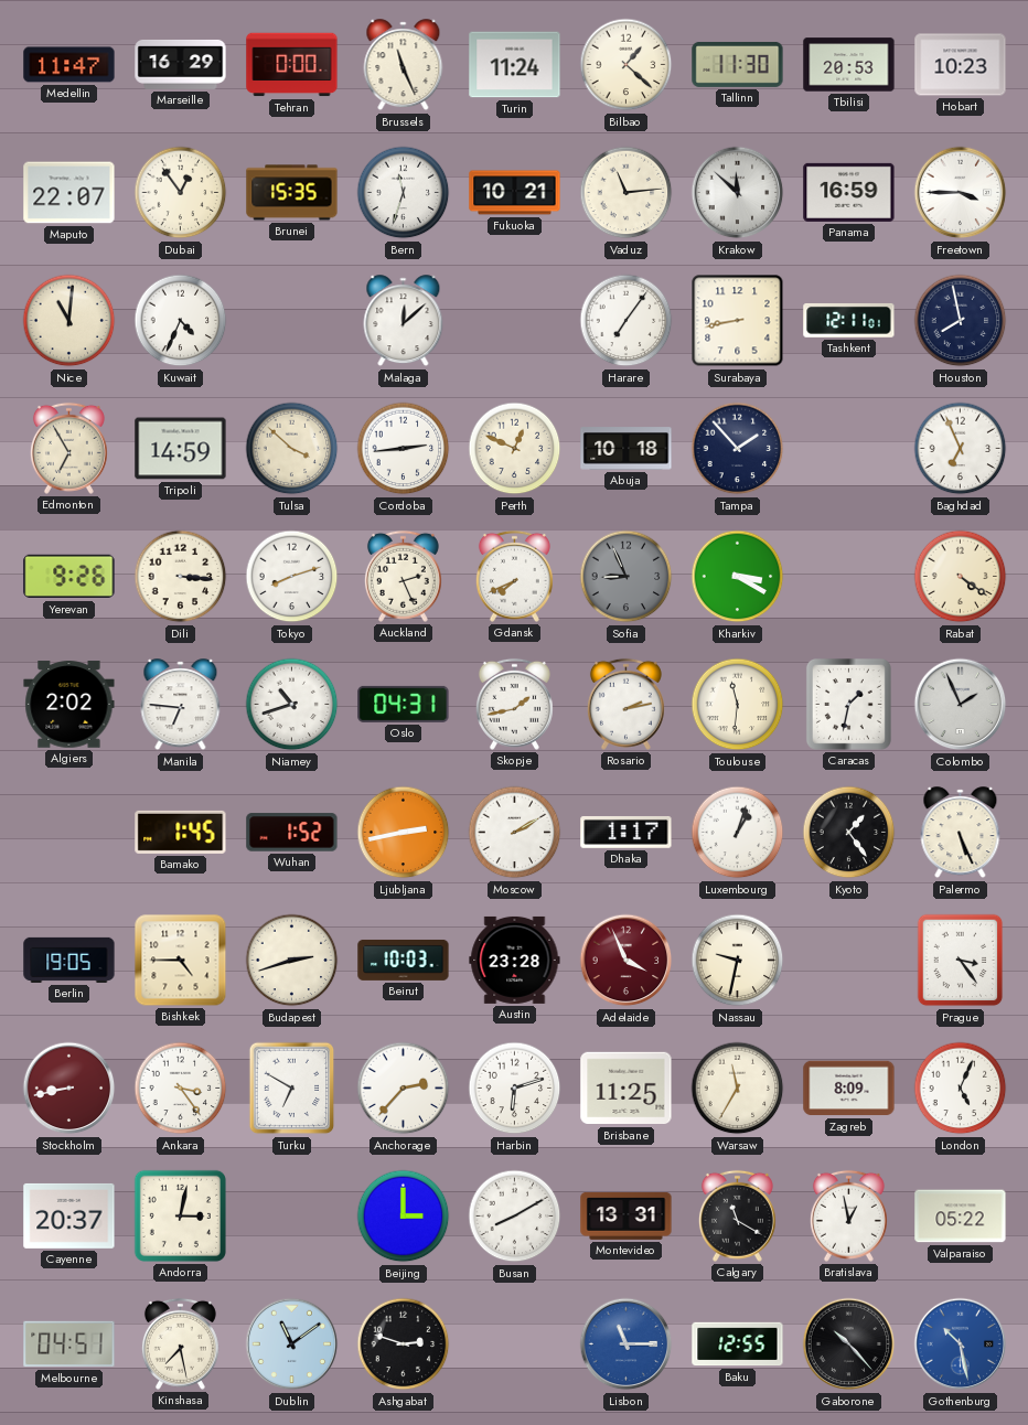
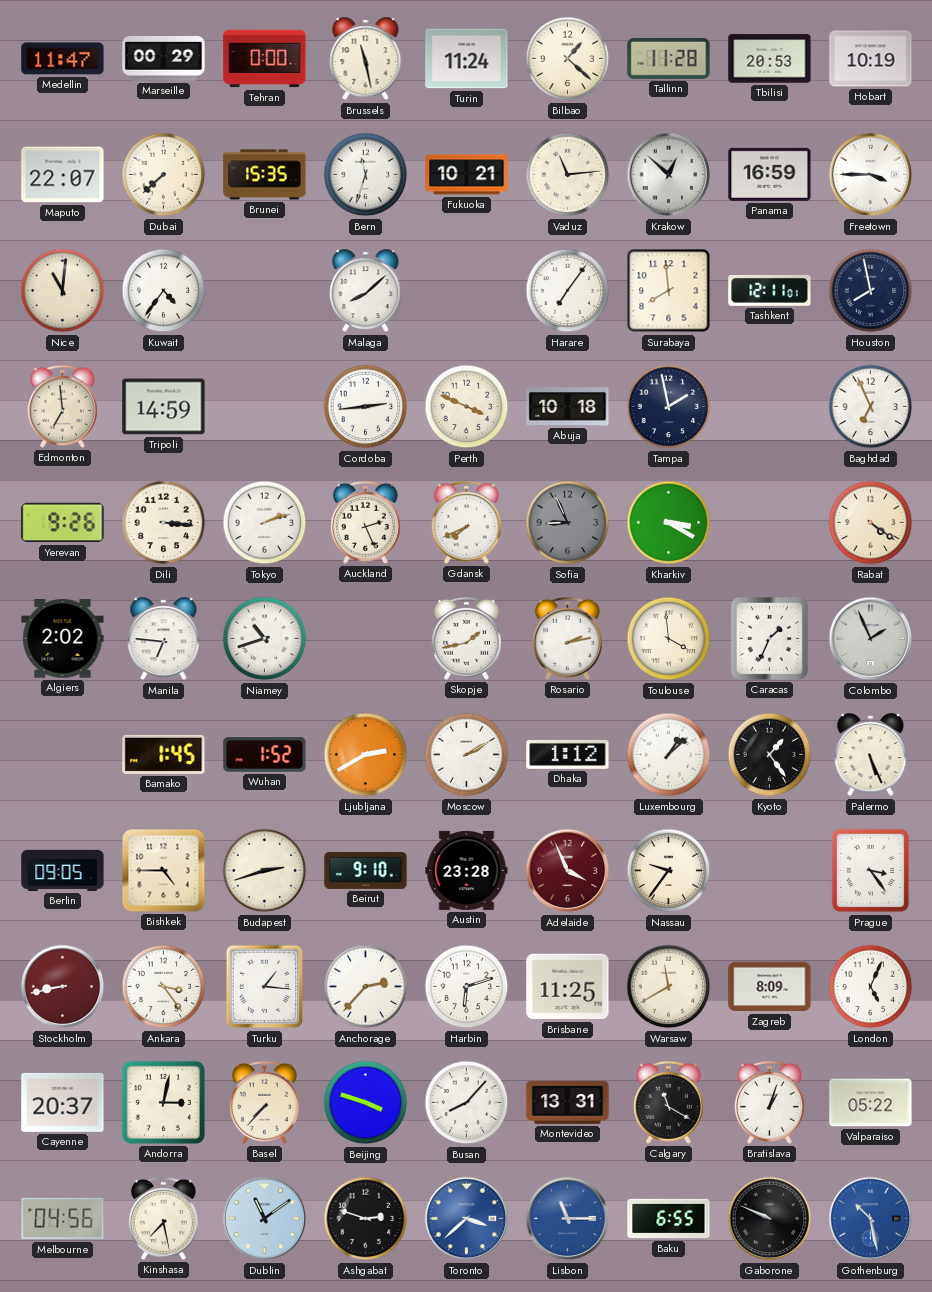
Marseille: 16:29 -> 00:29
Brussels: 11:26 -> 11:28
Tallinn: 11:30 -> 11:28
Hobart: 10:23 -> 10:19
Dubai: 12:54 -> 7:38
Krakow: 11:52 -> 12:52
Kuwait: 4:34 -> 4:36
Malaga: 12:08 -> 8:08
Surabaya: 8:43 -> 7:59
Edmonton: 6:55 -> 6:59
Tulsa: 3:52 -> none
Perth: 12:49 -> 3:49
Tampa: 1:53 -> 1:58
Tokyo: 8:12 -> 2:12
Oslo: 04:31 -> none
Toulouse: 11:31 -> 3:59
Caracas: 1:32 -> 1:34
Ljubljana: 2:43 -> 2:40
Dhaka: 1:17 -> 1:12
Luxembourg: 1:03 -> 1:08
Berlin: 19:05 -> 09:05
Beirut: 10:03 -> 9:10
Nassau: 9:32 -> 9:36
Turku: 6:50 -> 1:16
Warsaw: 11:35 -> 11:40
Basel: none -> 7:37
Beijing: 3:00 -> 3:48
Busan: 8:10 -> 8:07
Bratislava: 12:58 -> 1:03
Melbourne: 04:51 -> 04:56
Toronto: none -> 3:38
Baku: 12:55 -> 6:55
Gaborone: 10:23 -> 9:49
